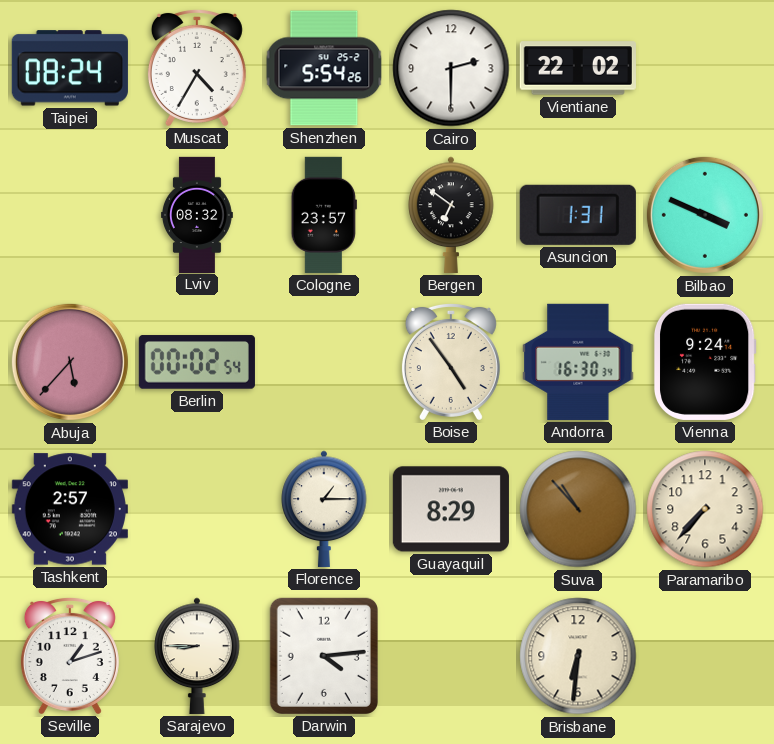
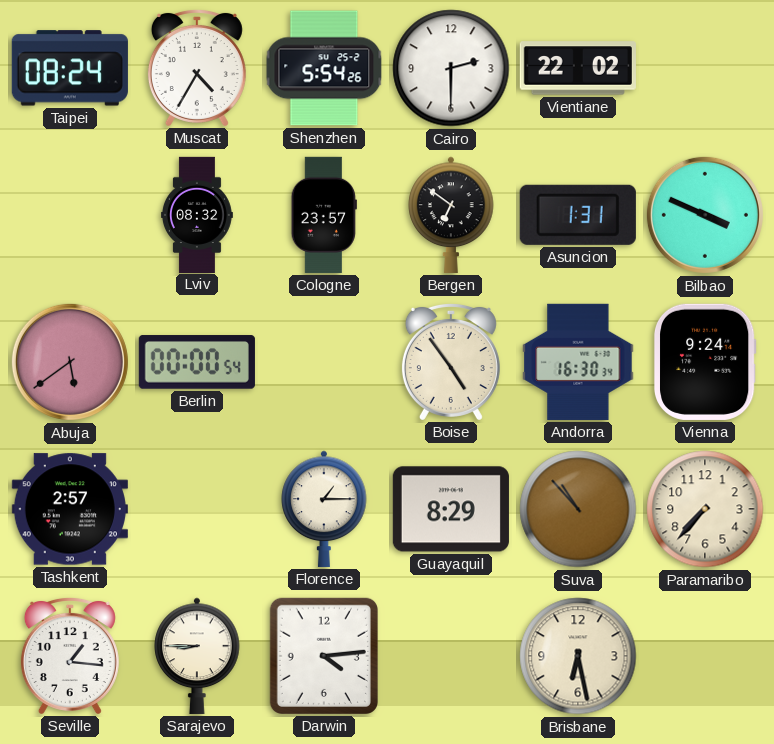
Abuja: 5:37 -> 5:39
Berlin: 00:02 -> 00:00
Seville: 1:12 -> 1:16
Brisbane: 6:31 -> 6:28
